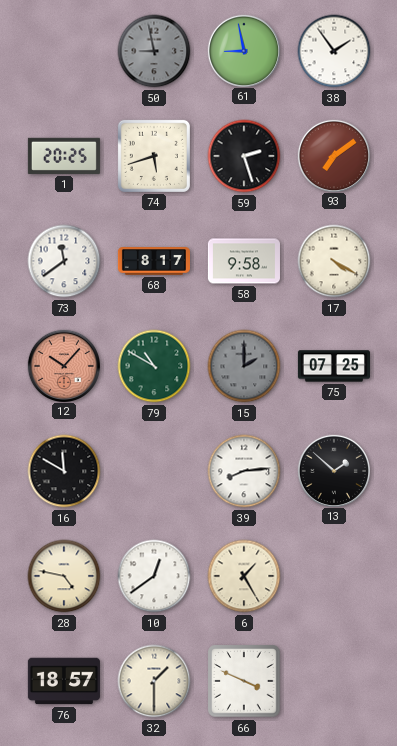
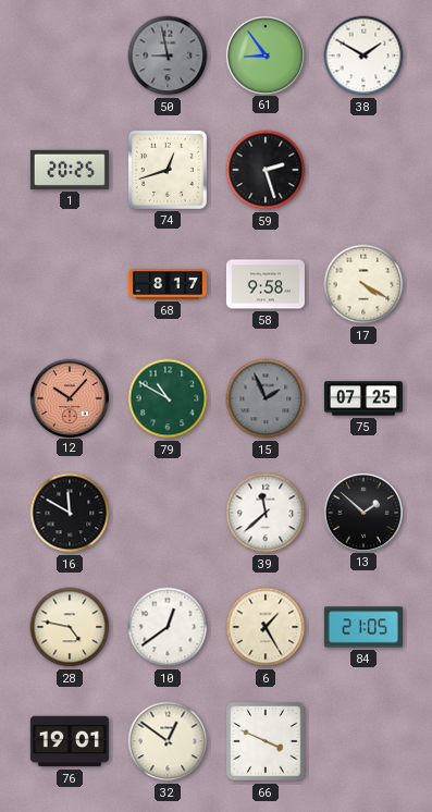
61: 8:58 -> 8:54
38: 1:54 -> 1:50
74: 5:42 -> 12:42
93: 7:09 -> none
73: 11:39 -> none
15: 2:00 -> 1:56
39: 8:14 -> 11:38
84: none -> 21:05
76: 18:57 -> 19:01
32: 1:30 -> 12:51
